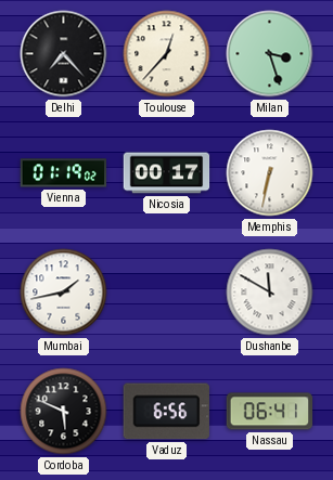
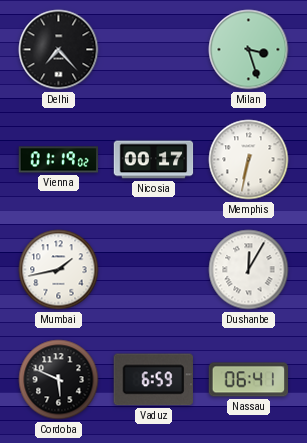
Toulouse: 12:37 -> none
Dushanbe: 11:50 -> 12:05
Vaduz: 6:56 -> 6:59
